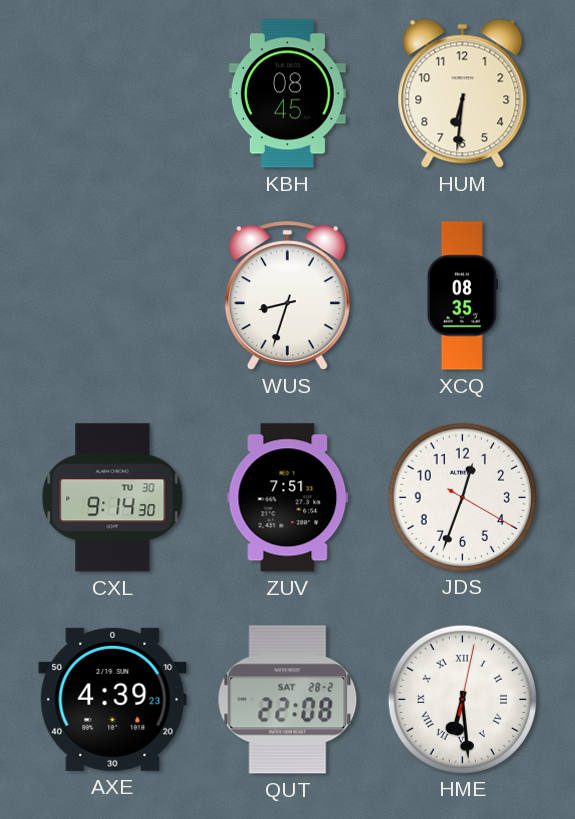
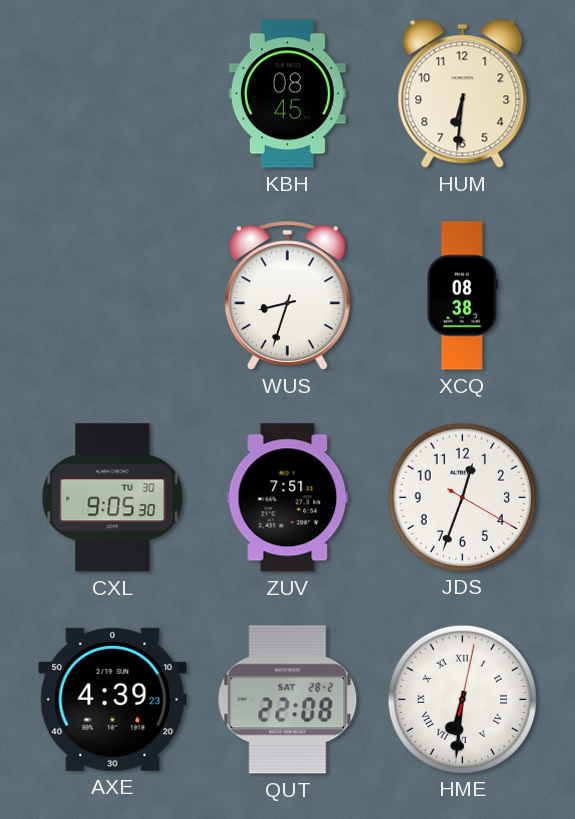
XCQ: 08:35 -> 08:38
CXL: 9:14 -> 9:05
HME: 6:29 -> 6:31
